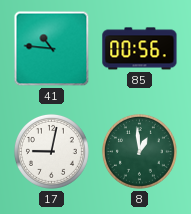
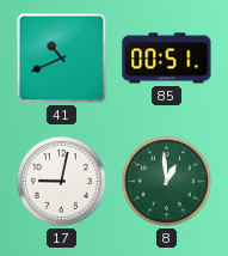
41: 10:46 -> 10:41
85: 00:56 -> 00:51
